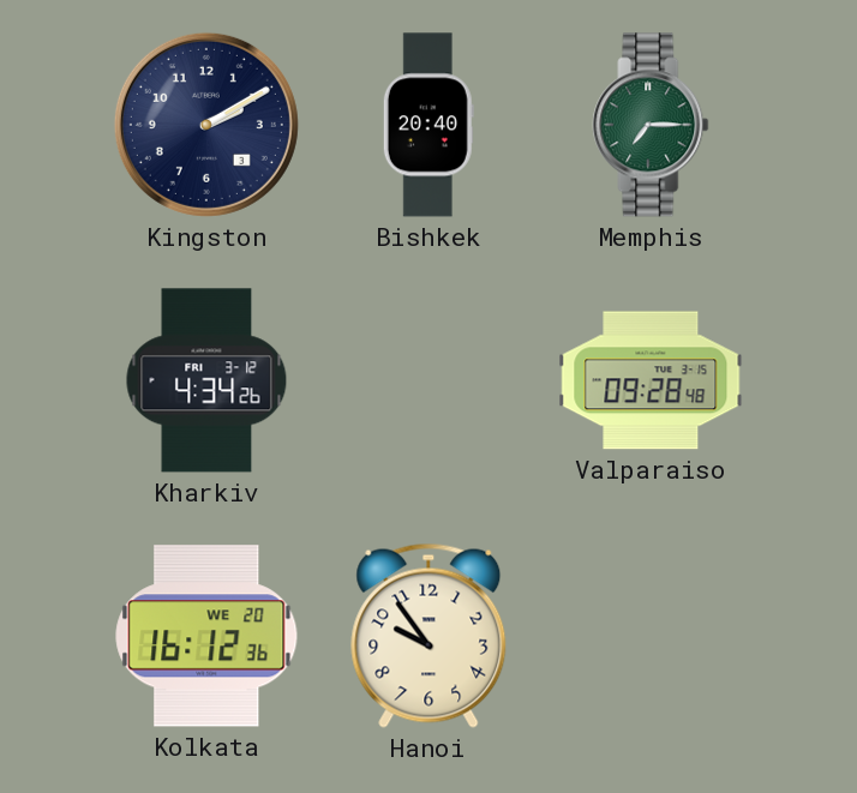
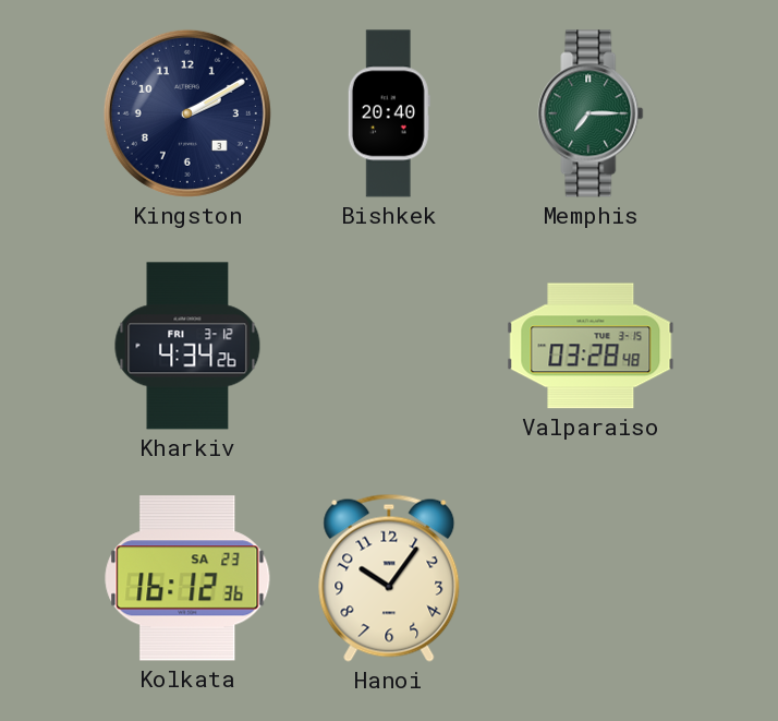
Valparaiso: 09:28 -> 03:28
Kolkata date: WE 20 -> SA 23
Hanoi: 9:54 -> 10:06
